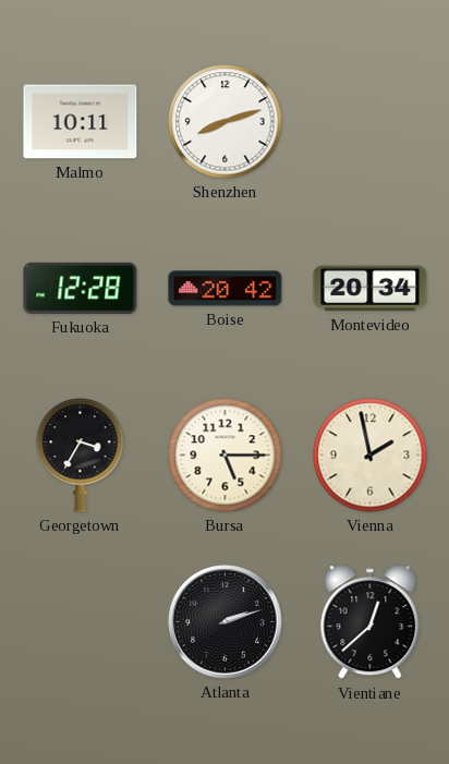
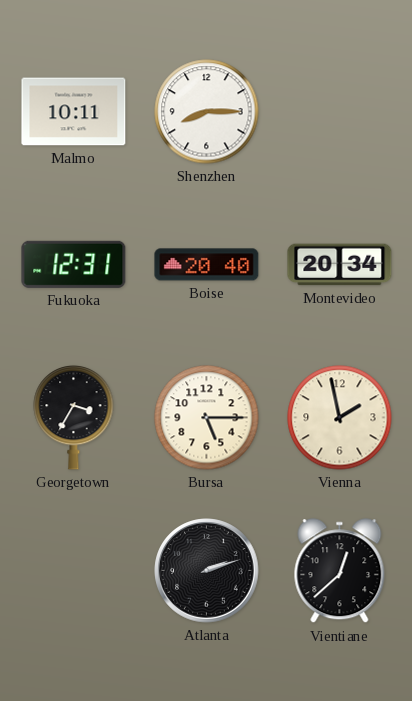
Shenzhen: 8:12 -> 8:15
Fukuoka: 12:28 -> 12:31
Boise: 20:42 -> 20:40
